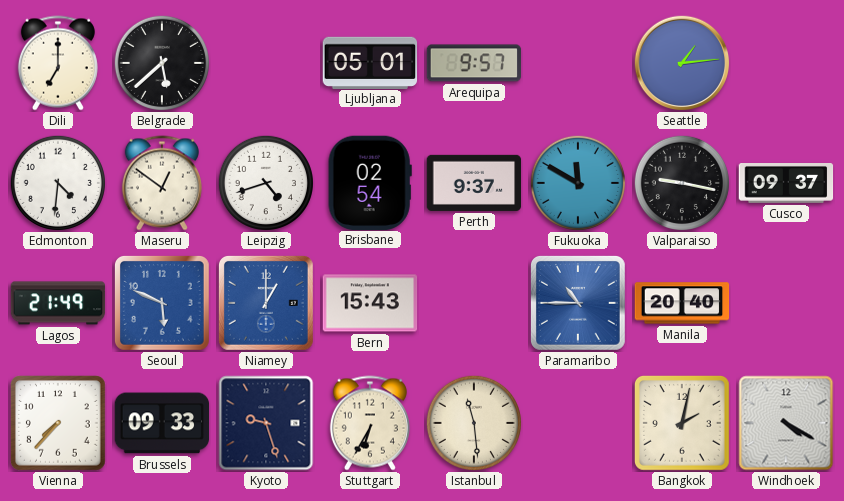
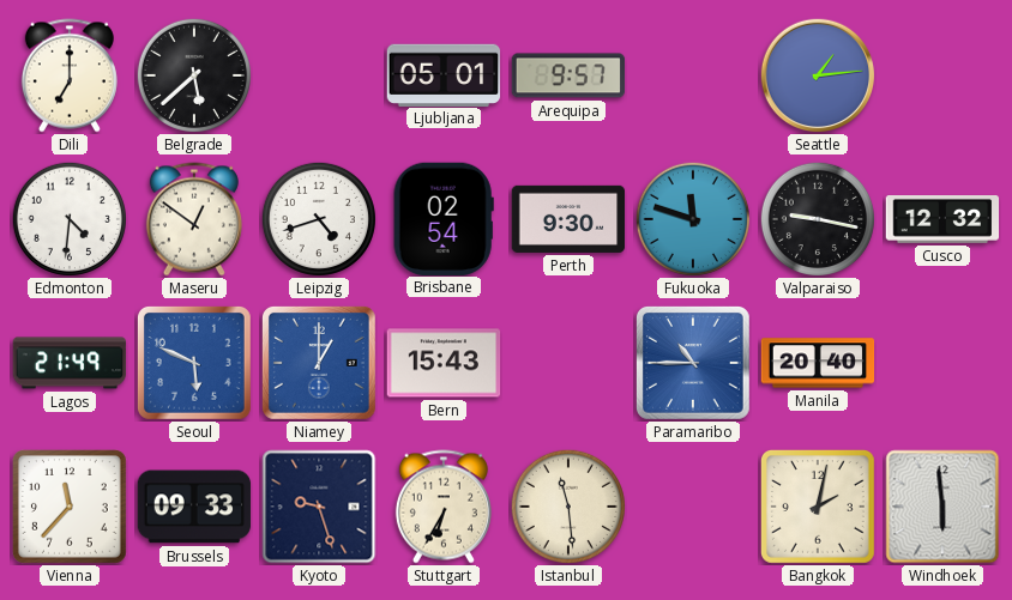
Perth: 9:37 -> 9:30
Fukuoka: 11:50 -> 11:48
Cusco: 09:37 -> 12:32
Vienna: 7:37 -> 11:37
Windhoek: 4:20 -> 5:59
